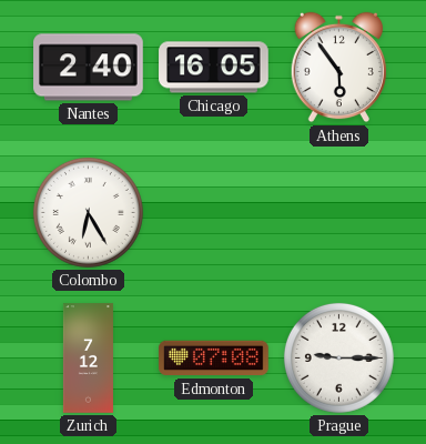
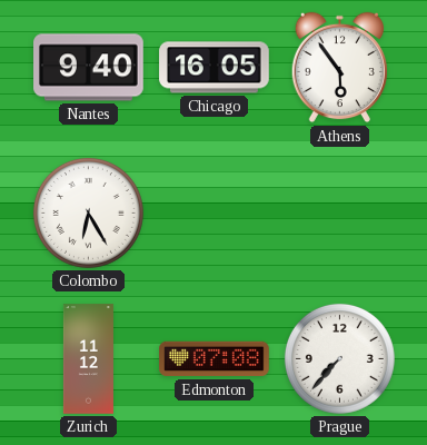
Nantes: 2:40 -> 9:40
Zurich: 7:12 -> 11:12
Prague: 9:15 -> 7:37
